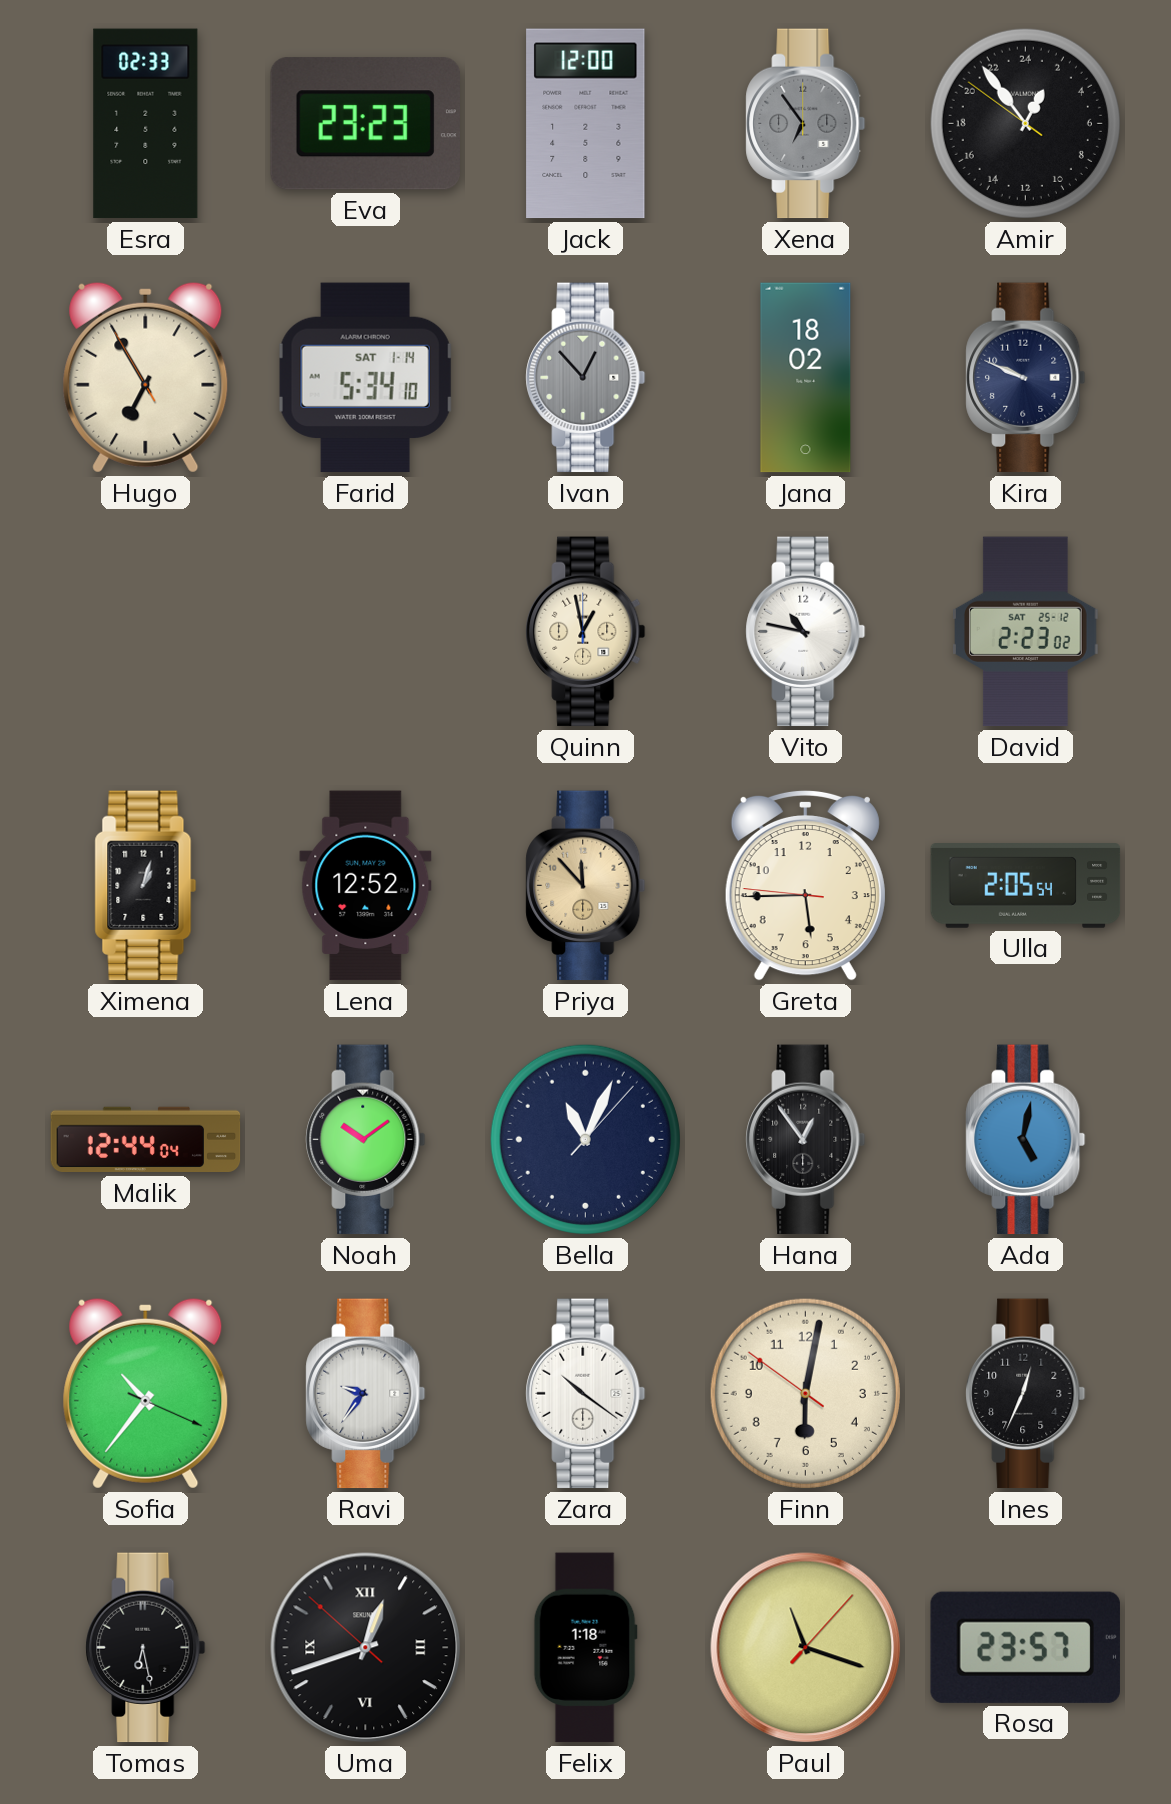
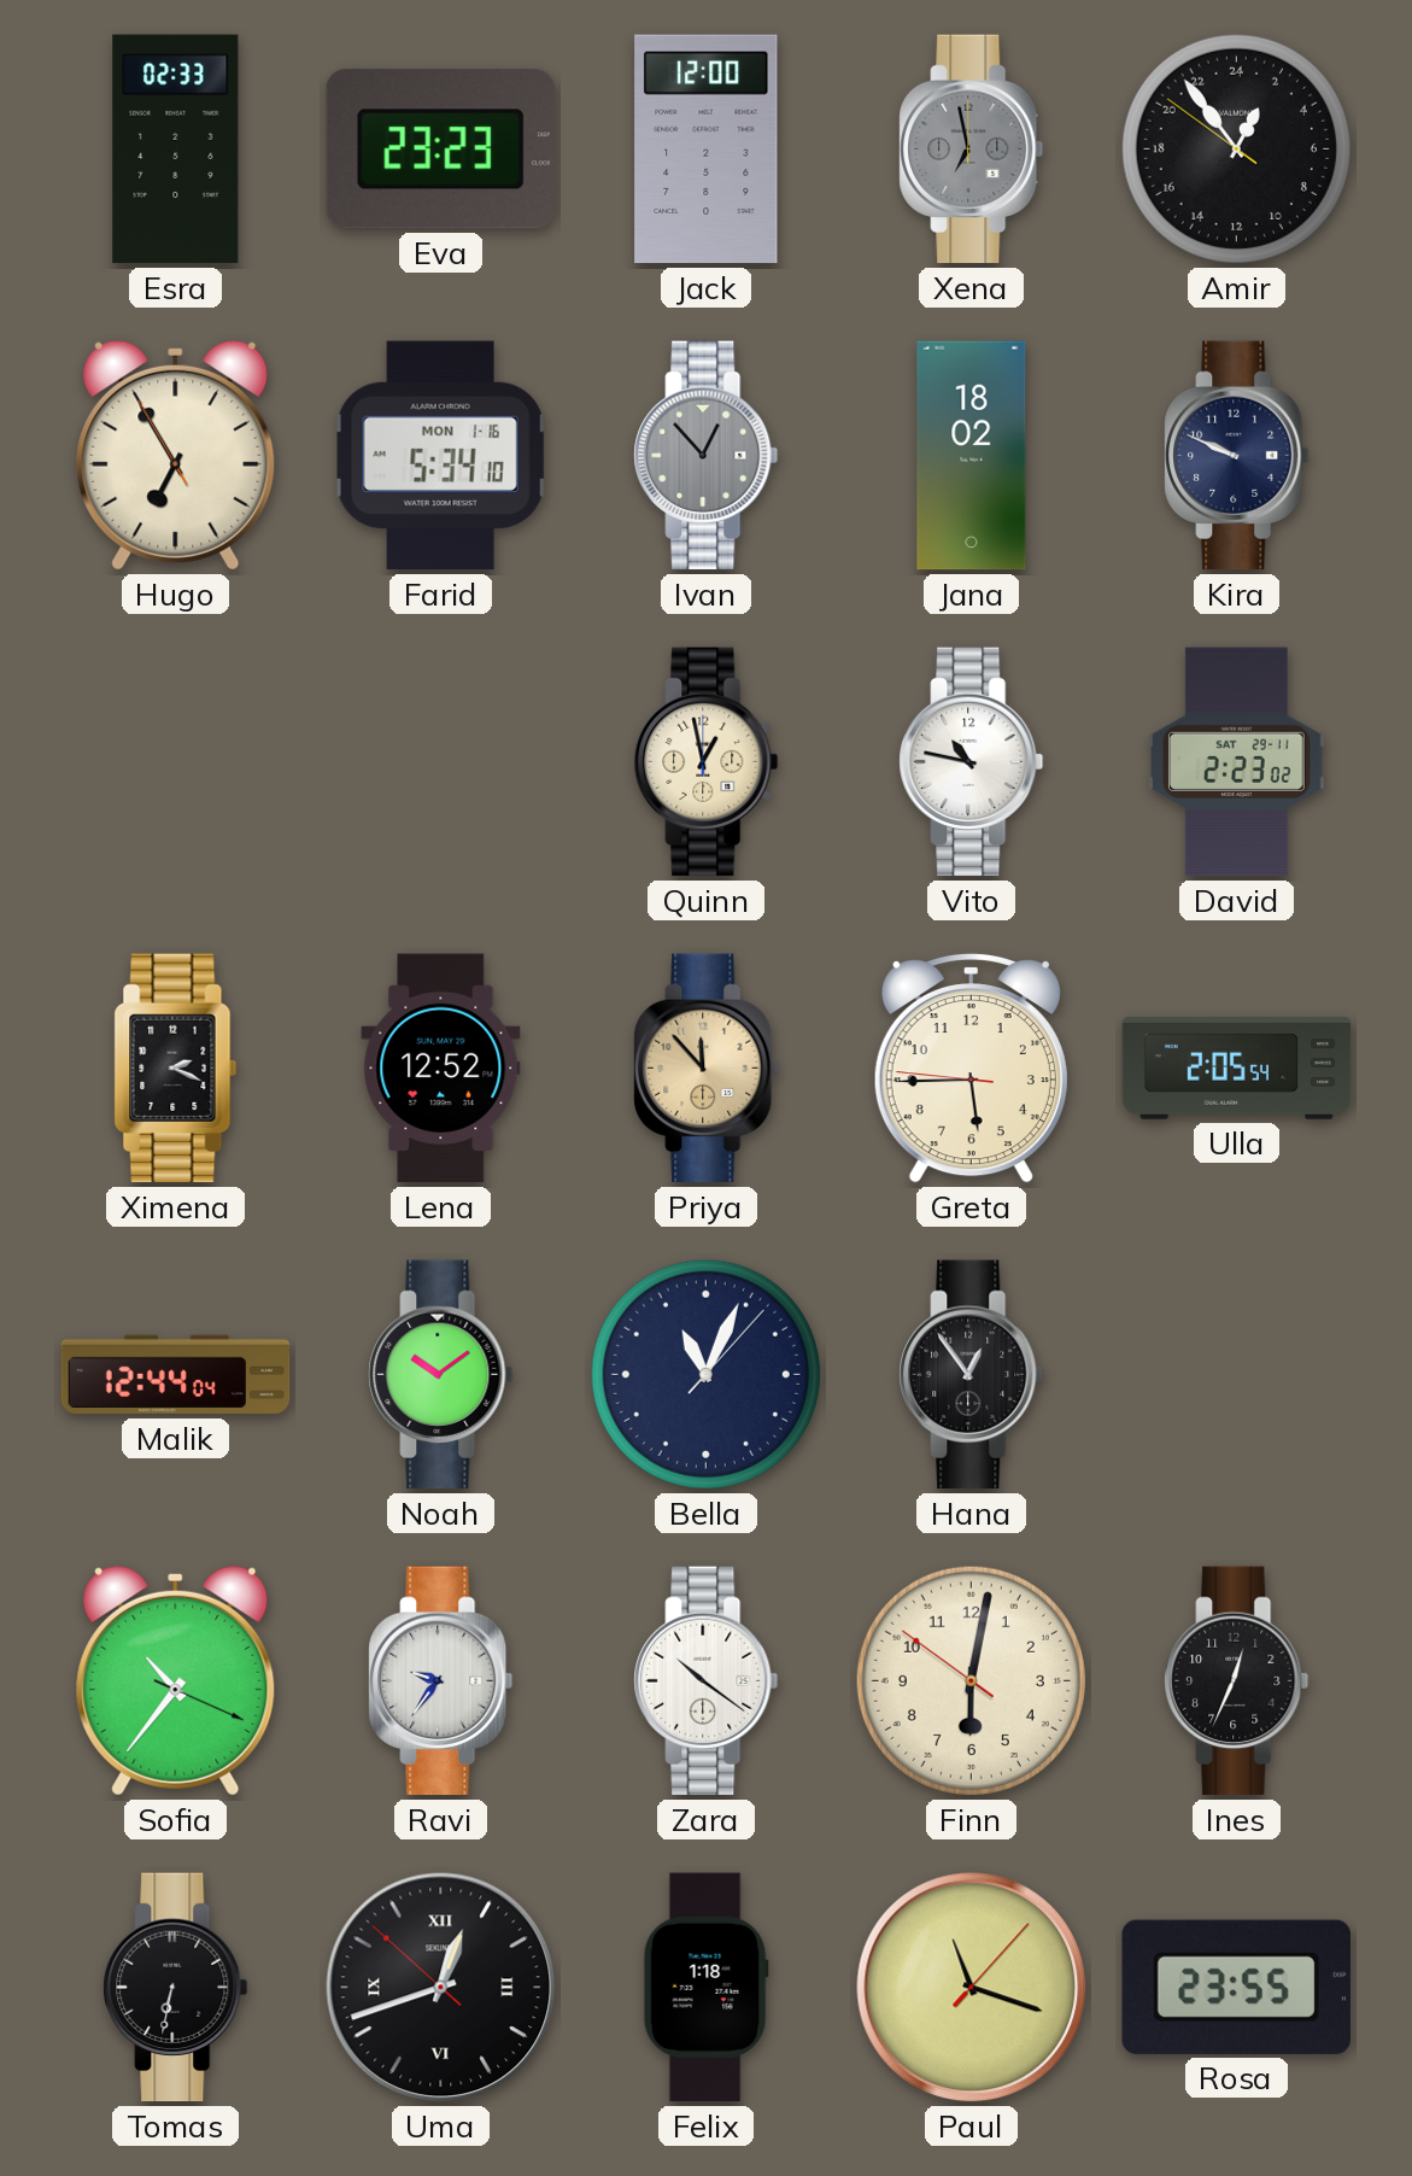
Xena: 6:54 -> 6:58
Farid date: SAT 1-14 -> MON 1-16
David date: SAT 25-12 -> SAT 29-11
Ximena: 1:03 -> 2:19
Ada: 5:02 -> none
Tomas: 6:28 -> 6:32
Rosa: 23:57 -> 23:55
